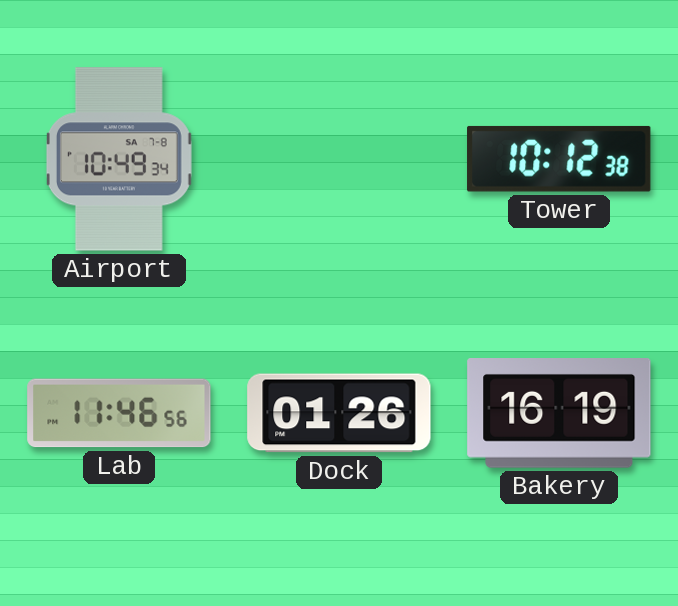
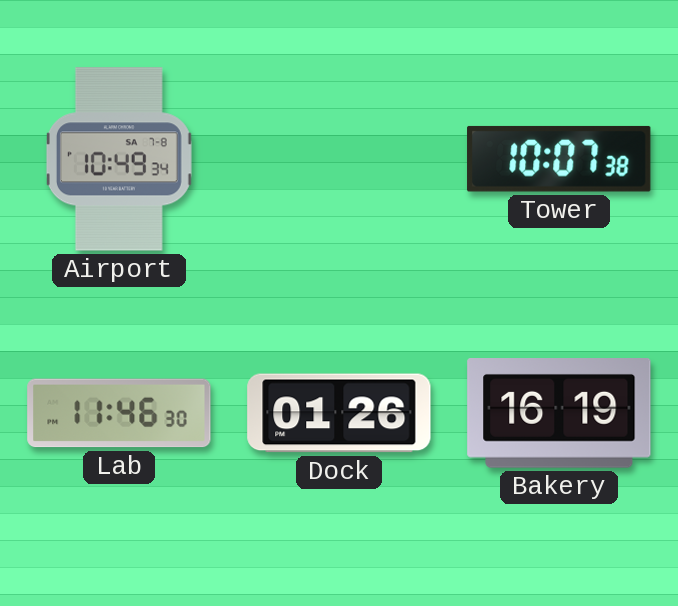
Tower: 10:12 -> 10:07
Lab: 11:46:56 -> 11:46:30
